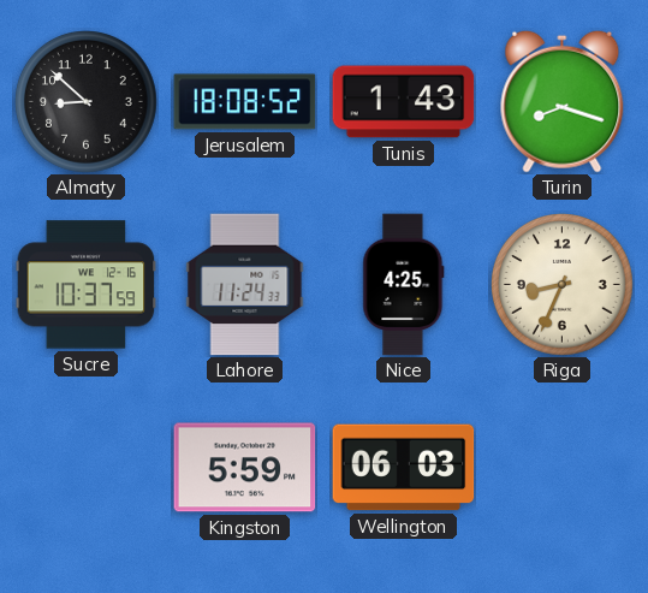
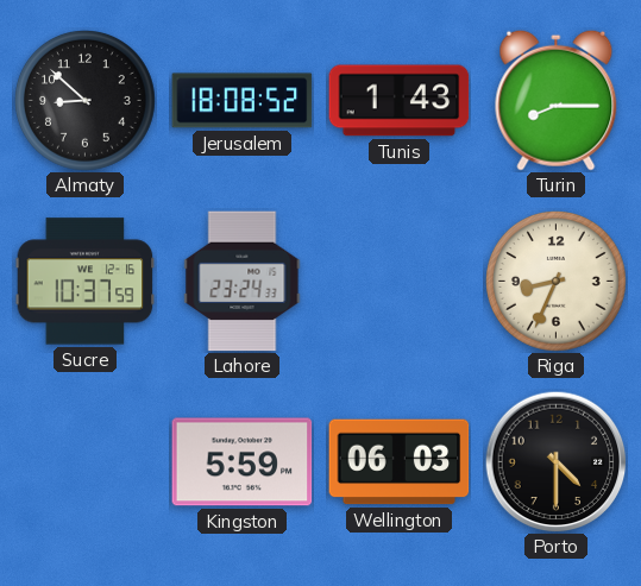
Turin: 8:18 -> 8:15
Lahore: 11:24 -> 23:24
Nice: 4:25 -> none
Porto: none -> 4:30
